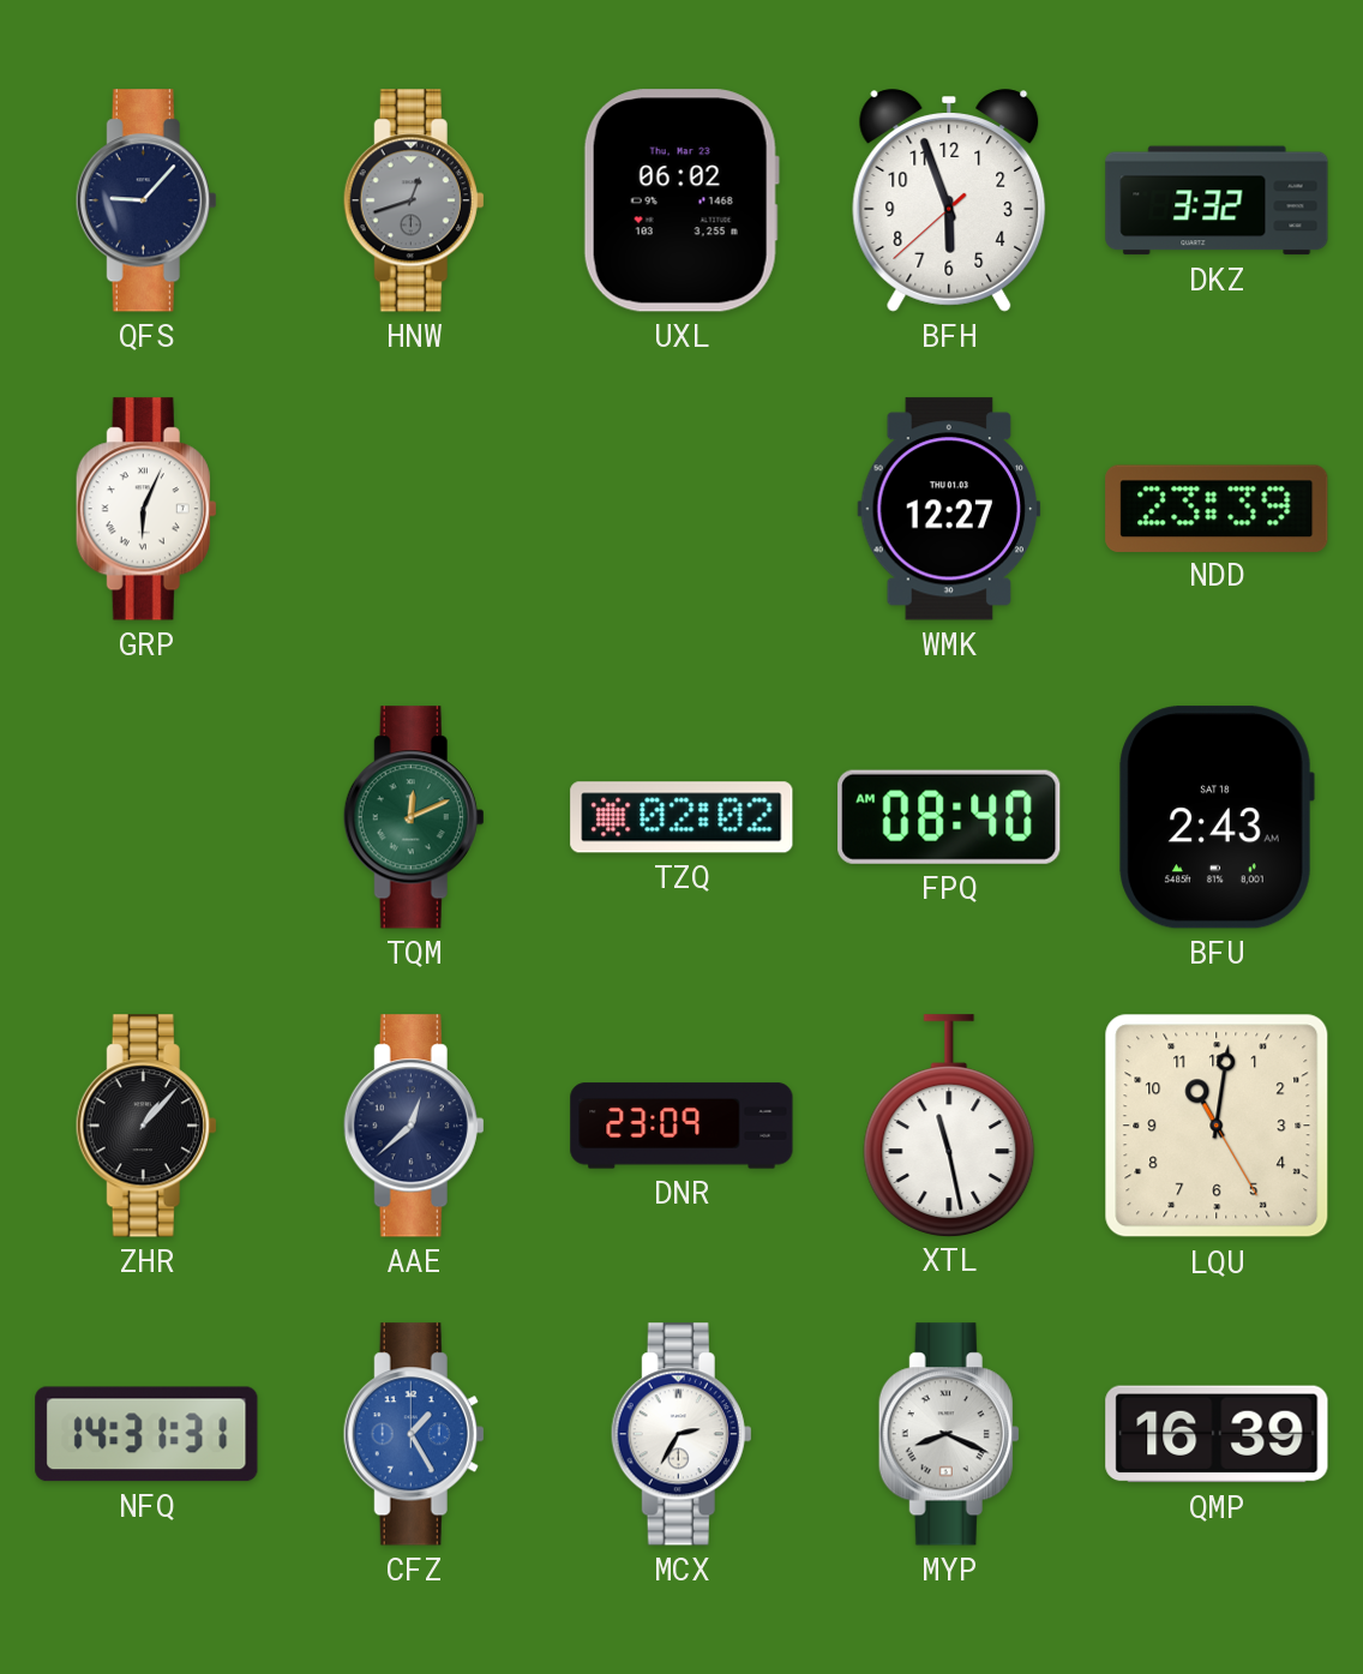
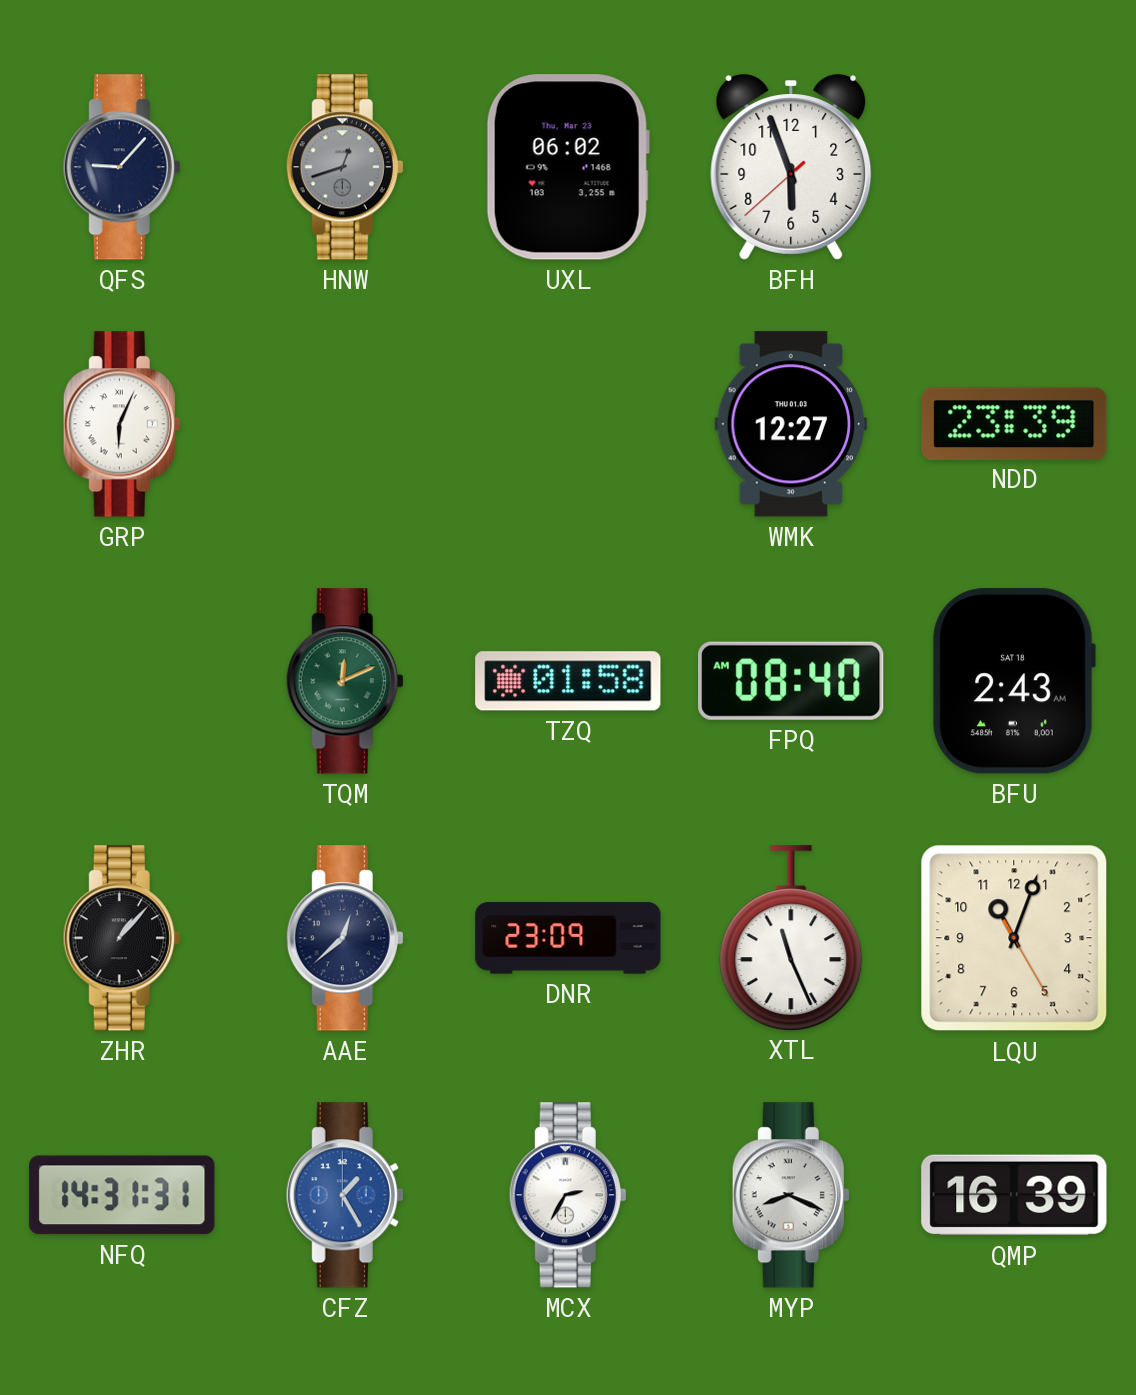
DKZ: 3:32 -> none
TZQ: 02:02 -> 01:58
XTL: 11:28 -> 11:26
LQU: 11:01 -> 11:03
